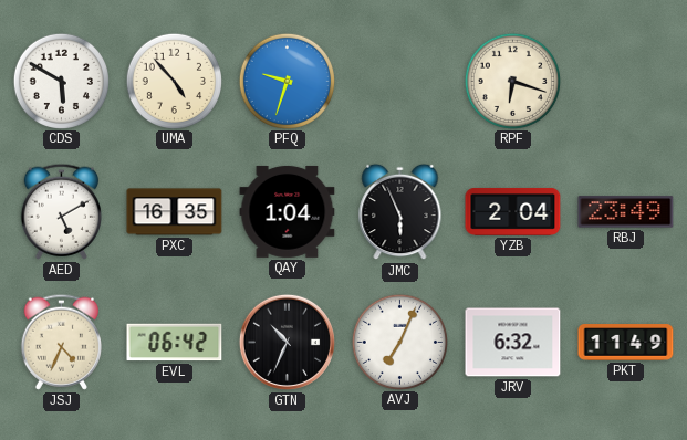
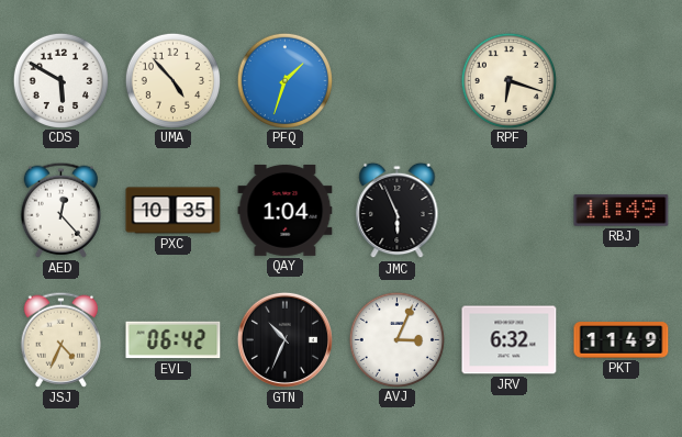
PFQ: 9:33 -> 1:33
AED: 5:10 -> 12:23
PXC: 16:35 -> 10:35
YZB: 2:04 -> none
RBJ: 23:49 -> 11:49
AVJ: 7:04 -> 3:04
